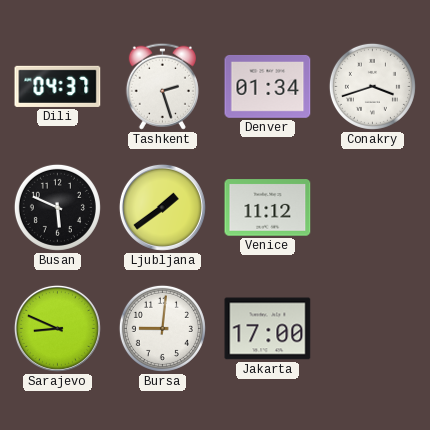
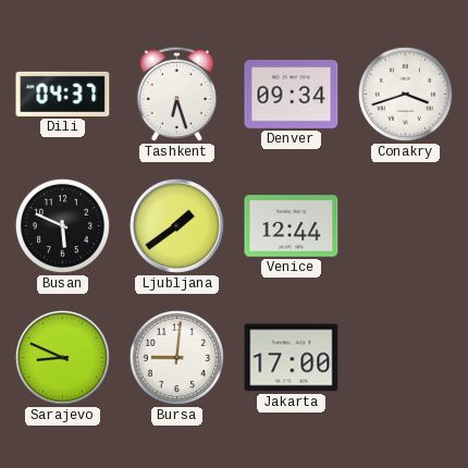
Tashkent: 2:27 -> 6:27
Denver: 01:34 -> 09:34
Venice: 11:12 -> 12:44
